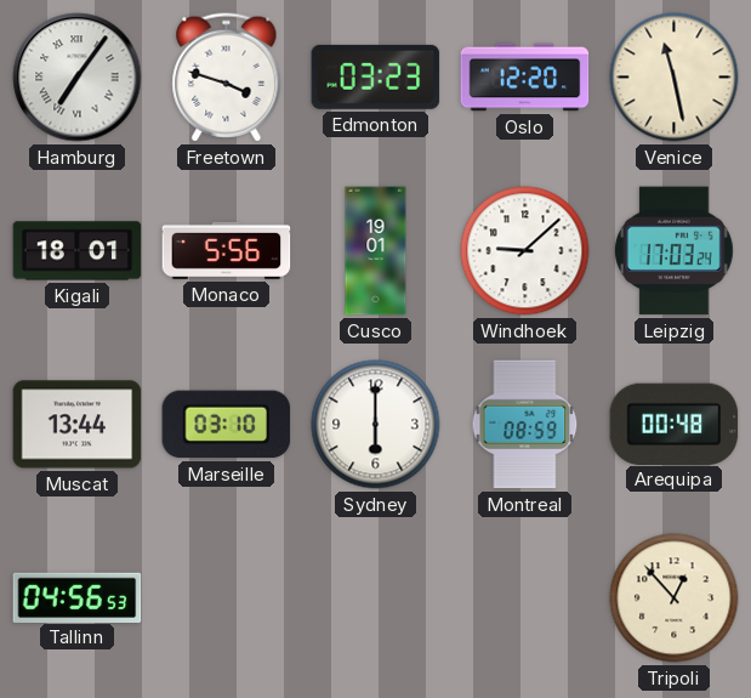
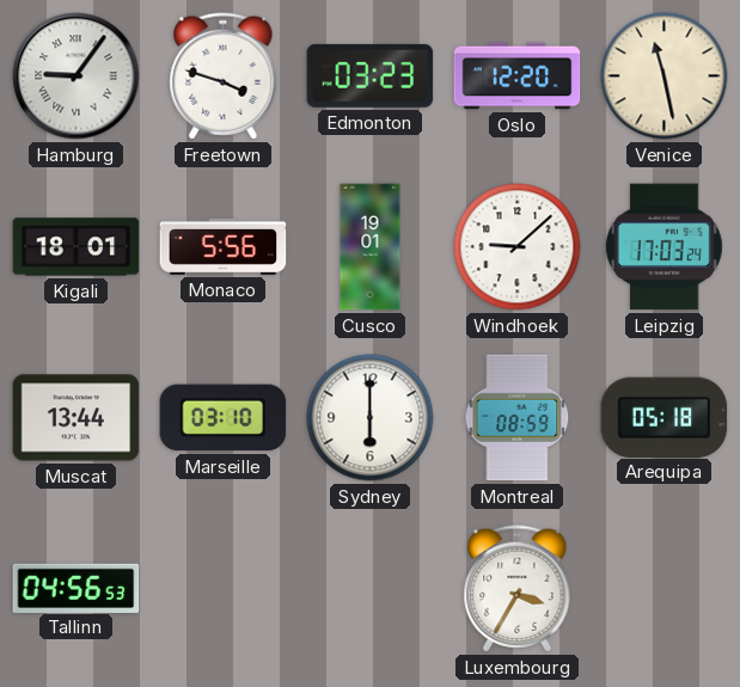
Hamburg: 7:06 -> 9:06
Arequipa: 00:48 -> 05:18
Luxembourg: none -> 3:35
Tripoli: 12:53 -> none
